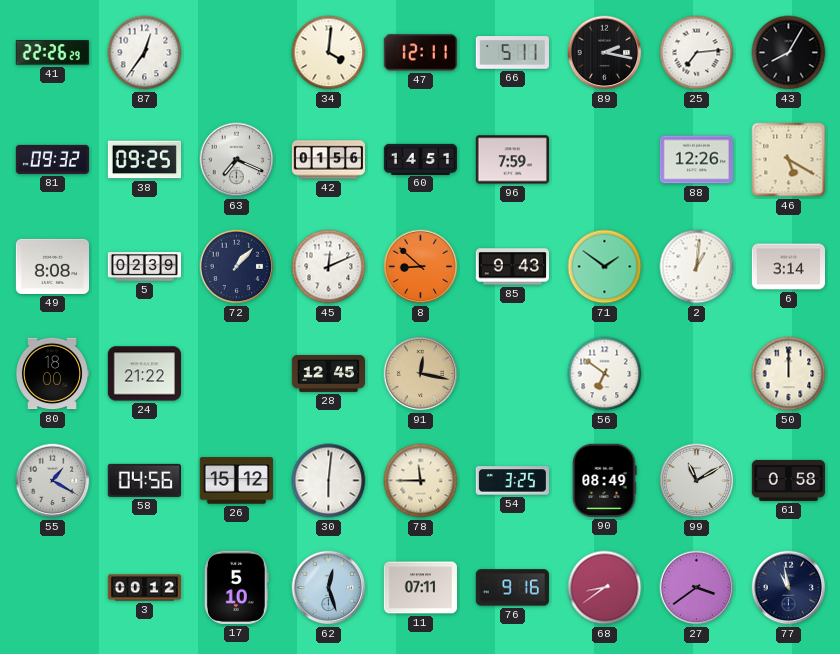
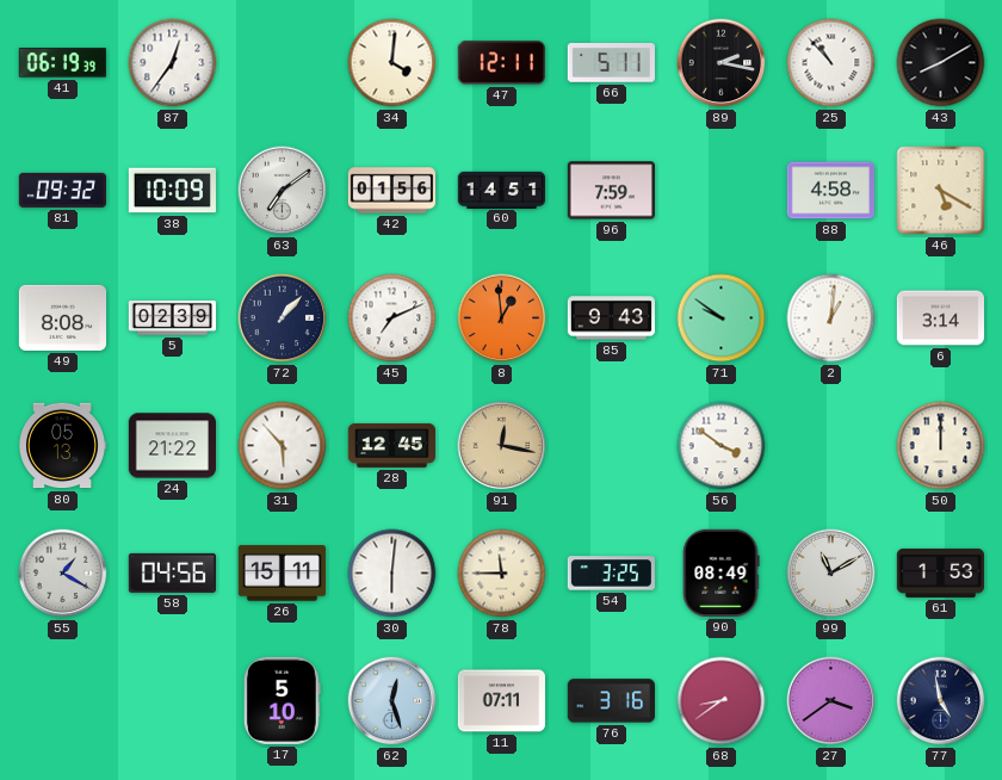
41: 22:26 -> 06:19
25: 7:14 -> 10:53
43: 8:05 -> 8:10
38: 09:25 -> 10:09
63: 7:19 -> 7:09
88: 12:26 -> 4:58
45: 12:11 -> 7:11
8: 8:52 -> 12:59
71: 1:51 -> 9:51
80: 18:00 -> 05:13
31: none -> 5:53
56: 6:51 -> 3:51
26: 15:12 -> 15:11
61: 0:58 -> 1:53
3: 00:12 -> none
76: 9:16 -> 3:16
77: 10:58 -> 4:58
